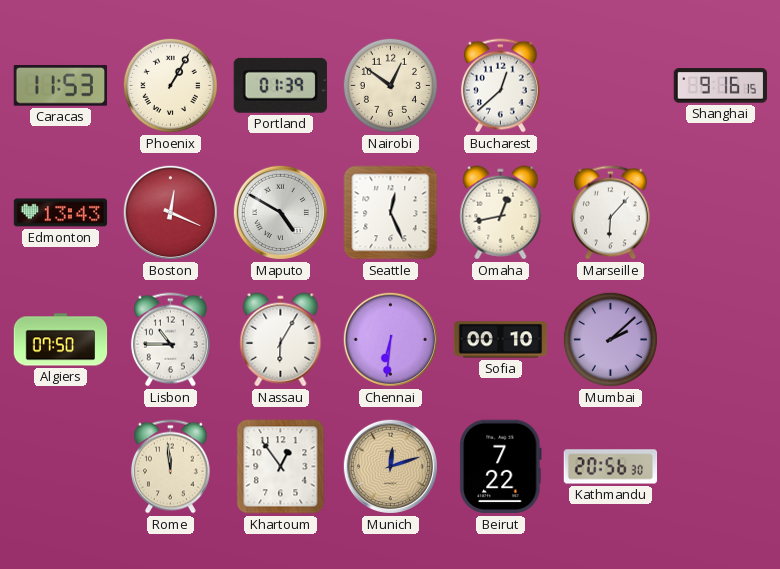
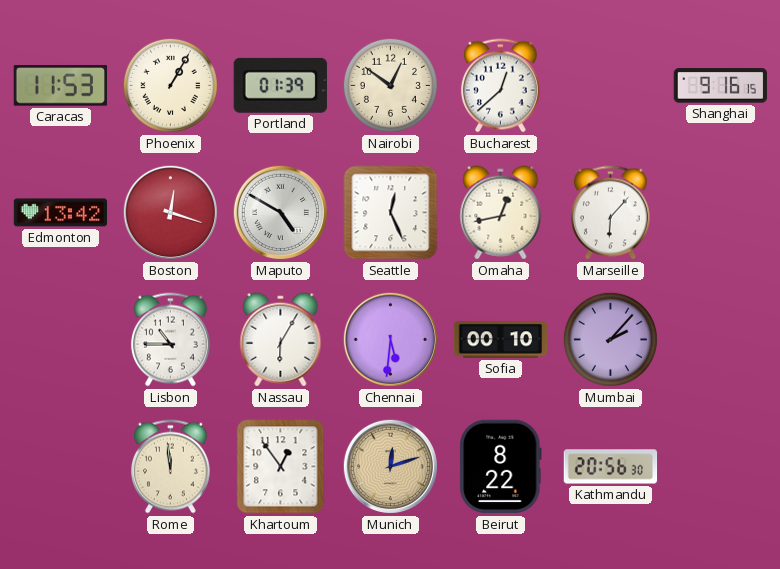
Edmonton: 13:43 -> 13:42
Boston: 12:19 -> 12:18
Algiers: 07:50 -> none
Chennai: 6:31 -> 5:31
Mumbai: 2:08 -> 2:07
Beirut: 7:22 -> 8:22
